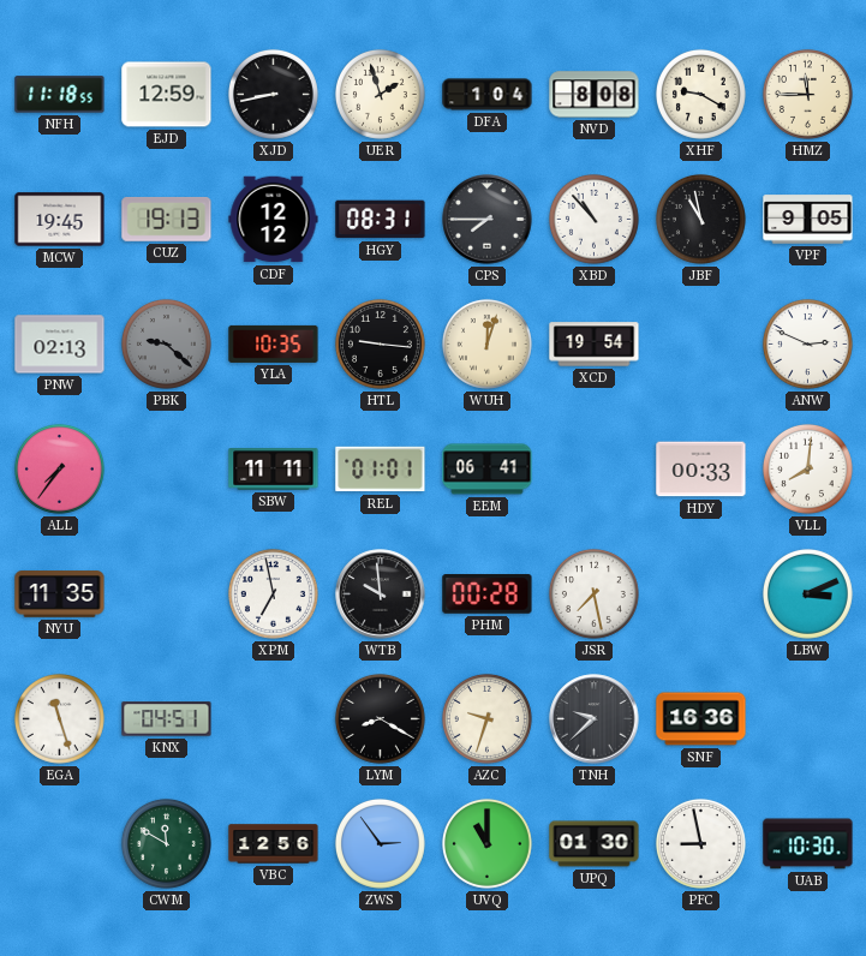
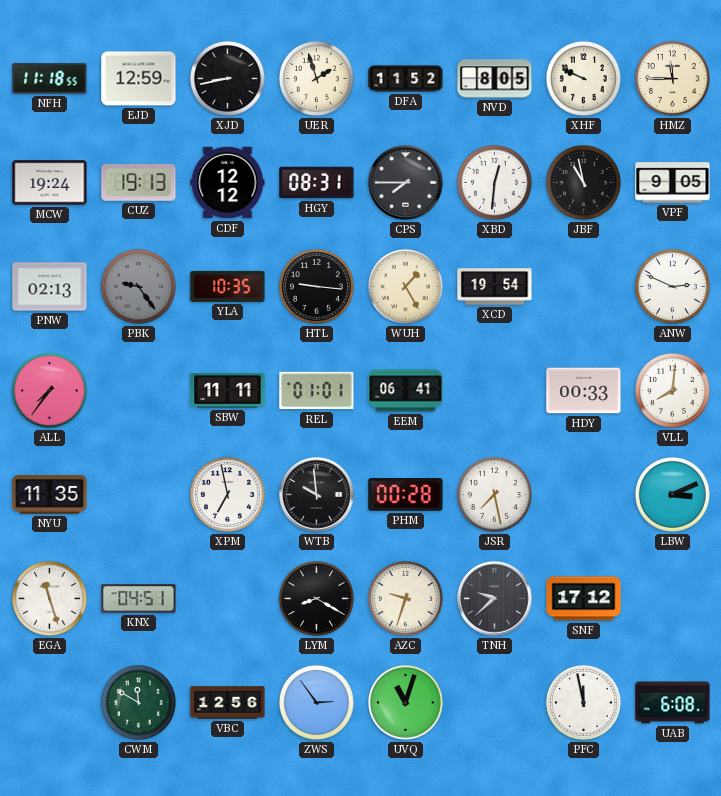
DFA: 1:04 -> 11:52
NVD: 8:08 -> 8:05
XHF: 9:20 -> 9:49
MCW: 19:45 -> 19:24
XBD: 10:53 -> 12:31
PBK: 9:22 -> 9:24
WUH: 12:03 -> 1:25
SNF: 16:36 -> 17:12
UVQ: 11:00 -> 11:03
UPQ: 01:30 -> none
PFC: 8:58 -> 11:58
UAB: 10:30 -> 6:08
